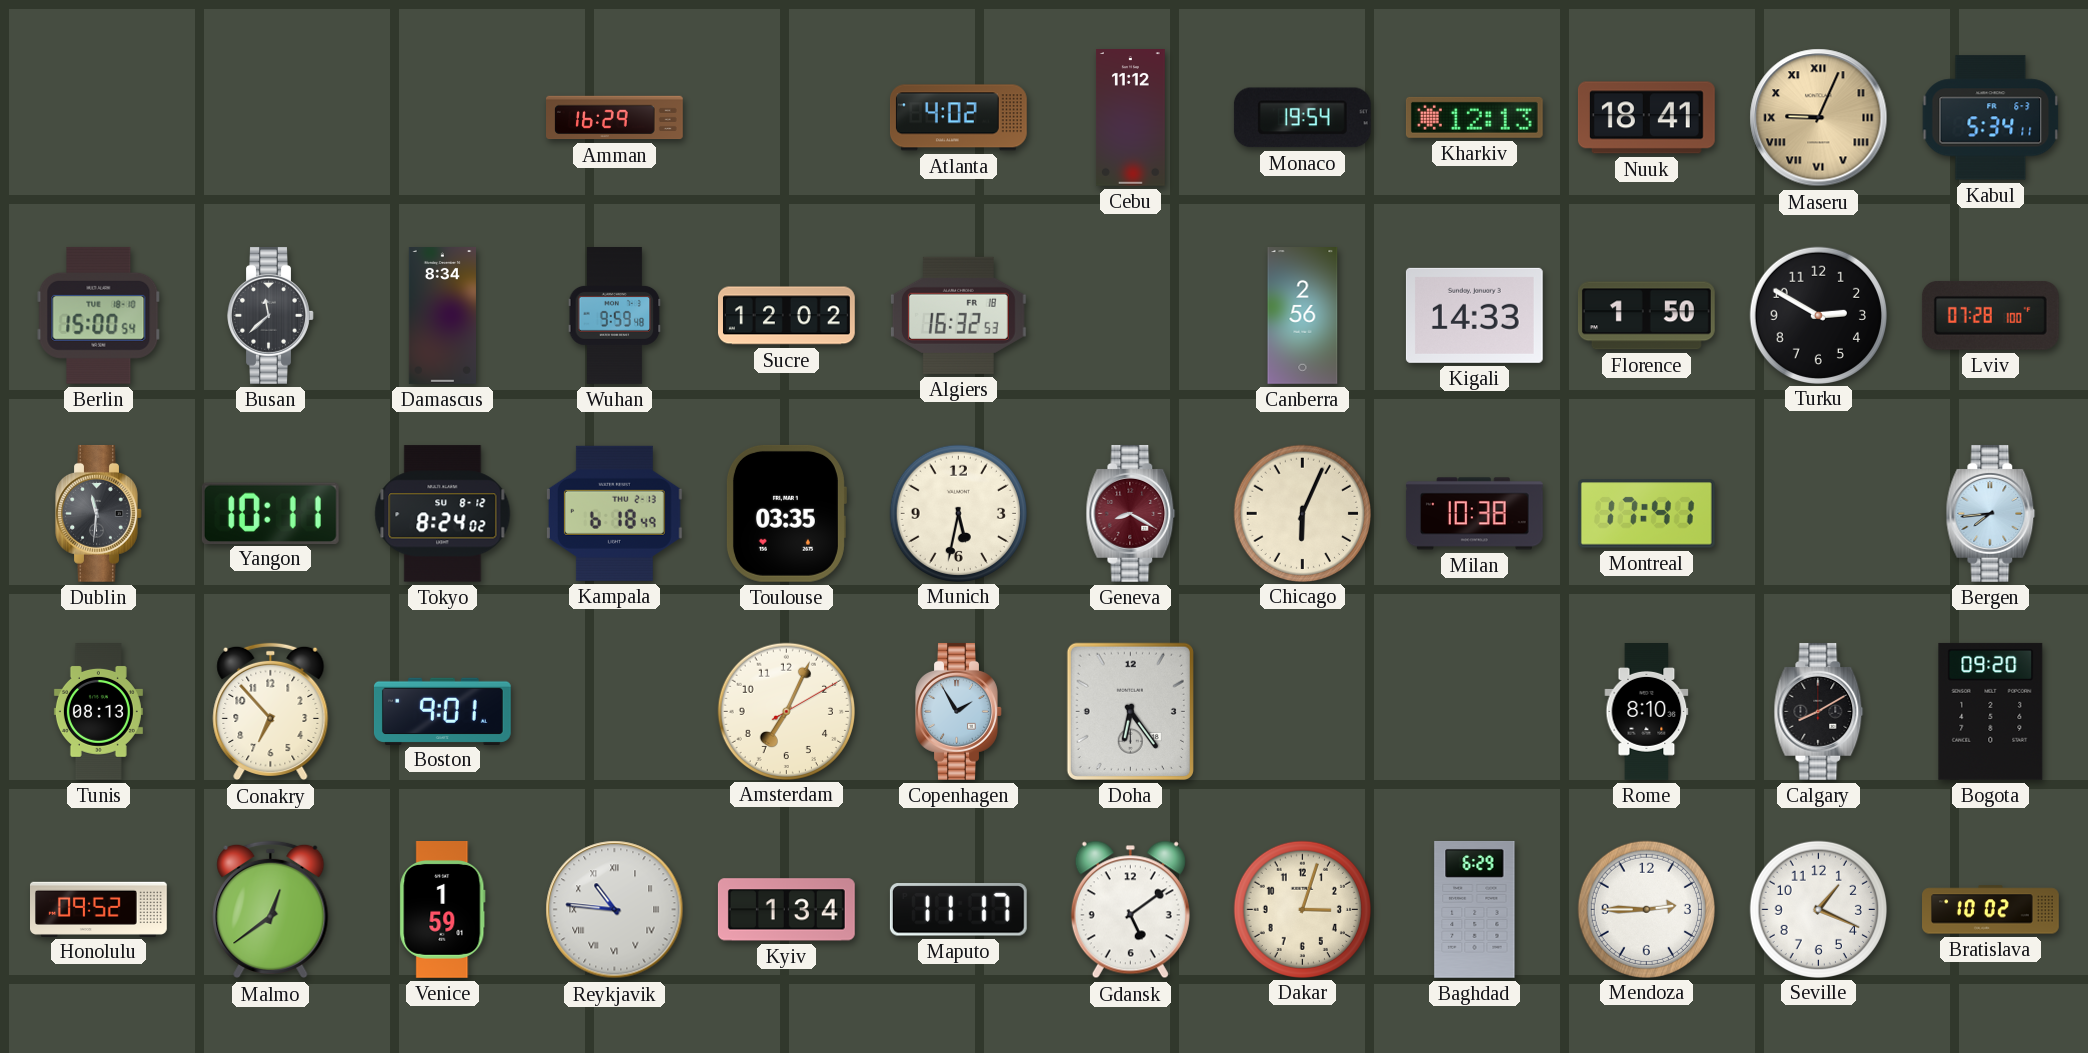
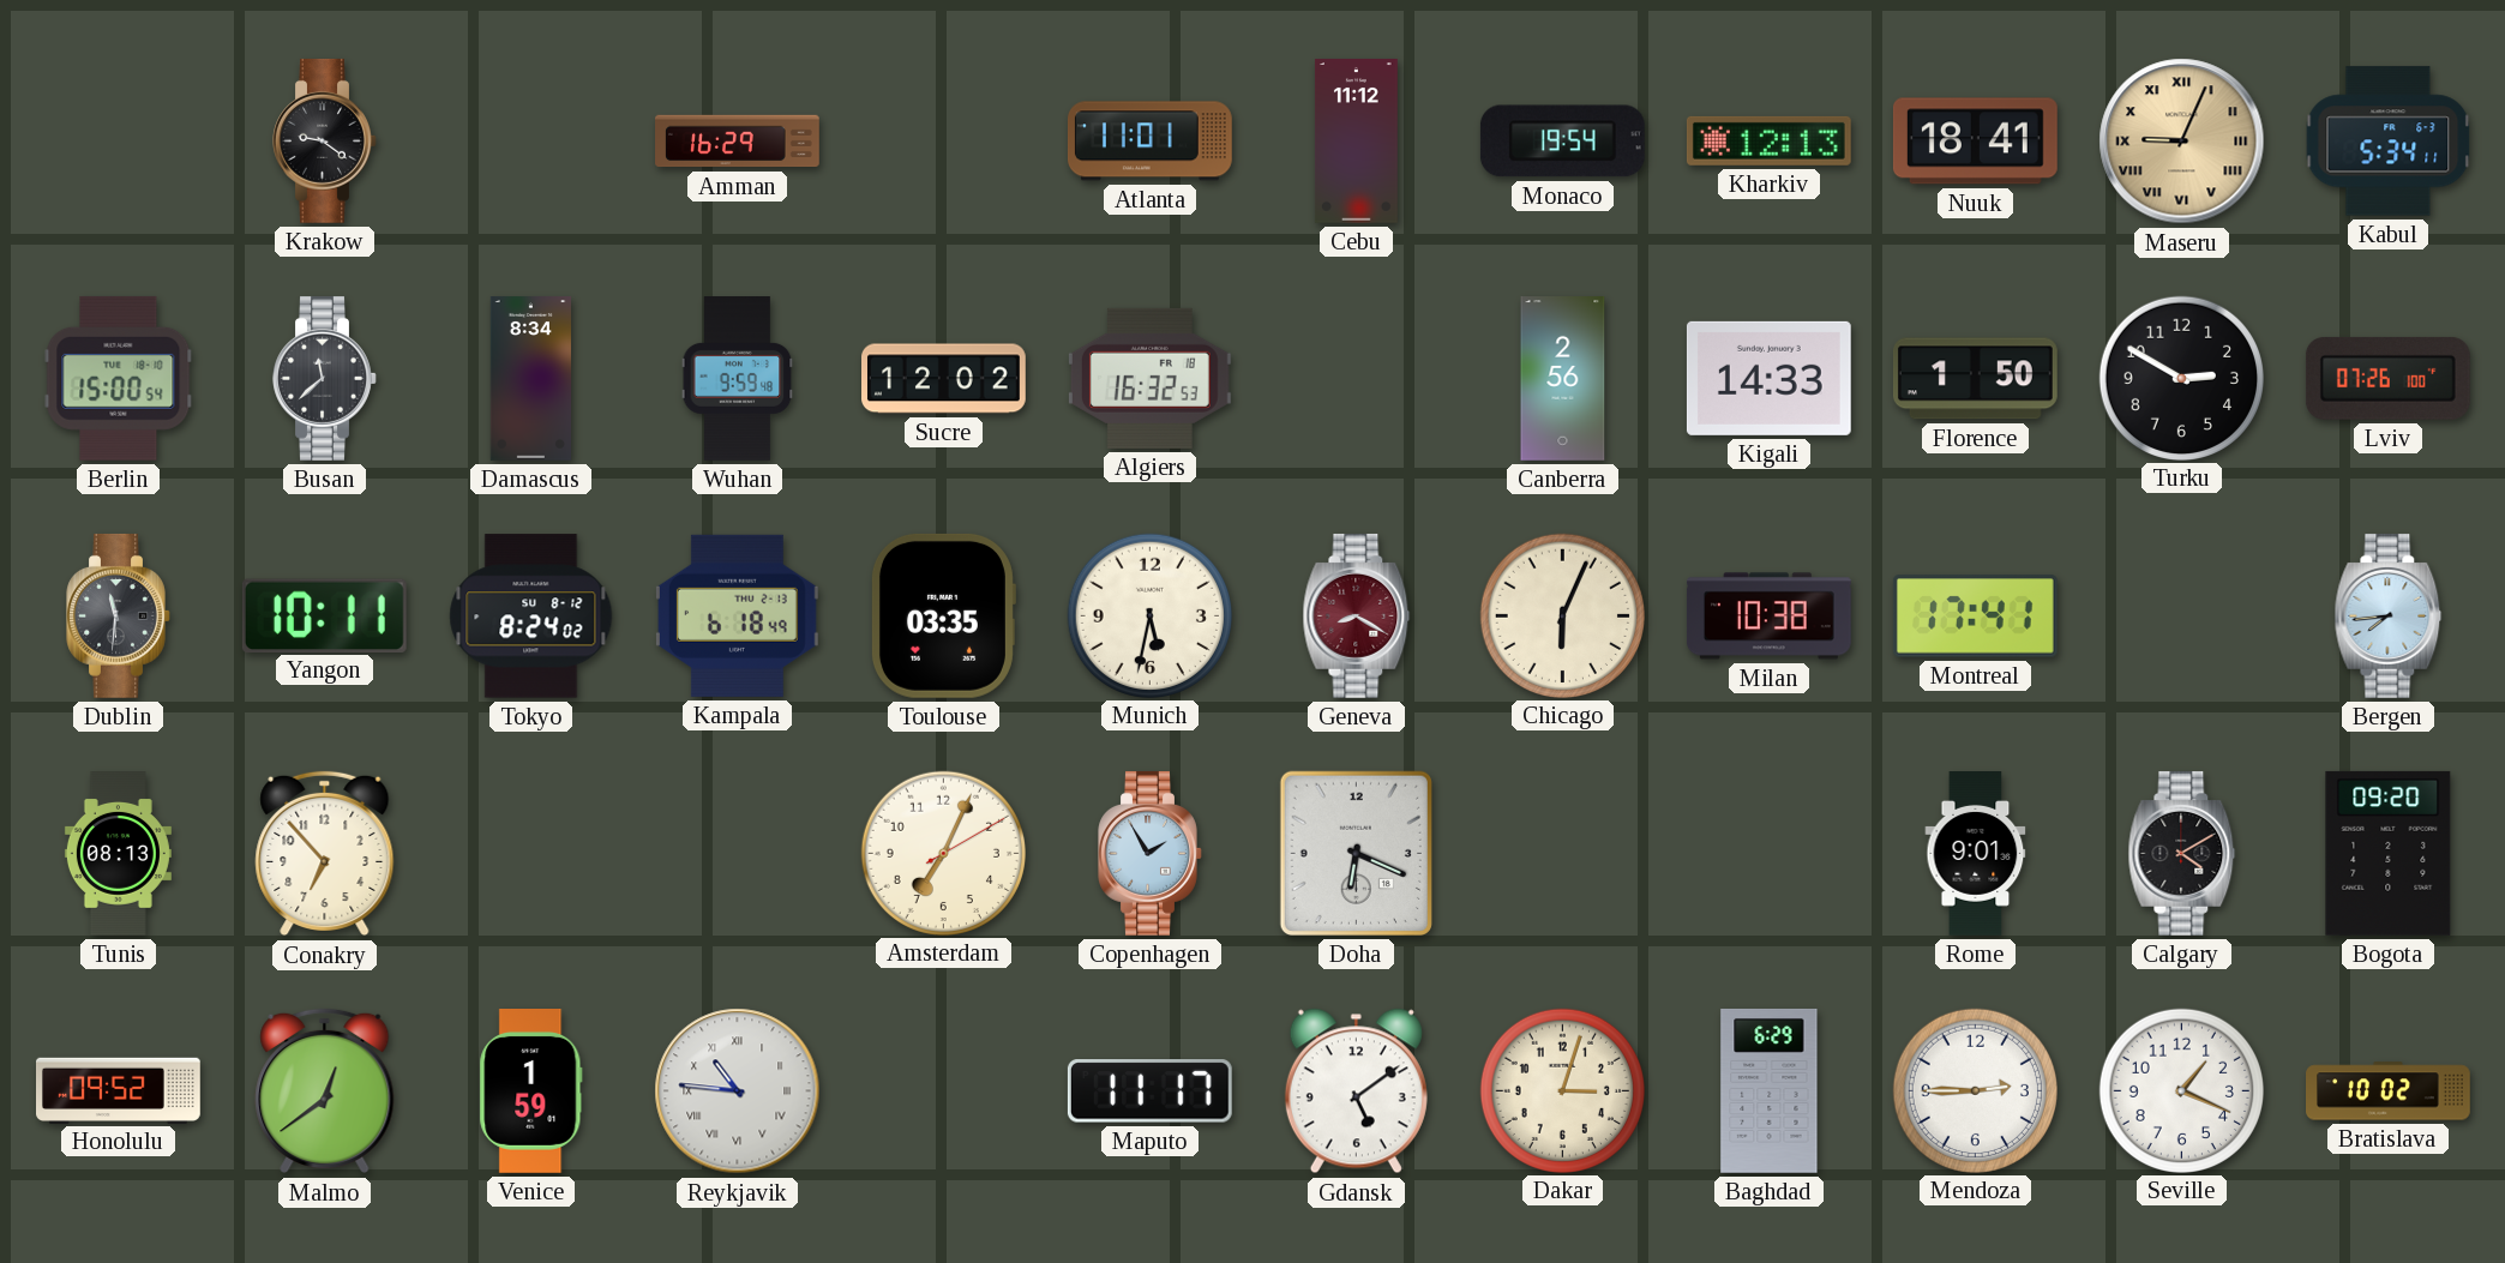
Krakow: none -> 9:21
Atlanta: 4:02 -> 11:01
Lviv: 07:28 -> 07:26
Boston: 9:01 -> none
Doha: 6:24 -> 6:19
Rome: 8:10 -> 9:01
Calgary: 8:10 -> 4:10
Kyiv: 1:34 -> none
